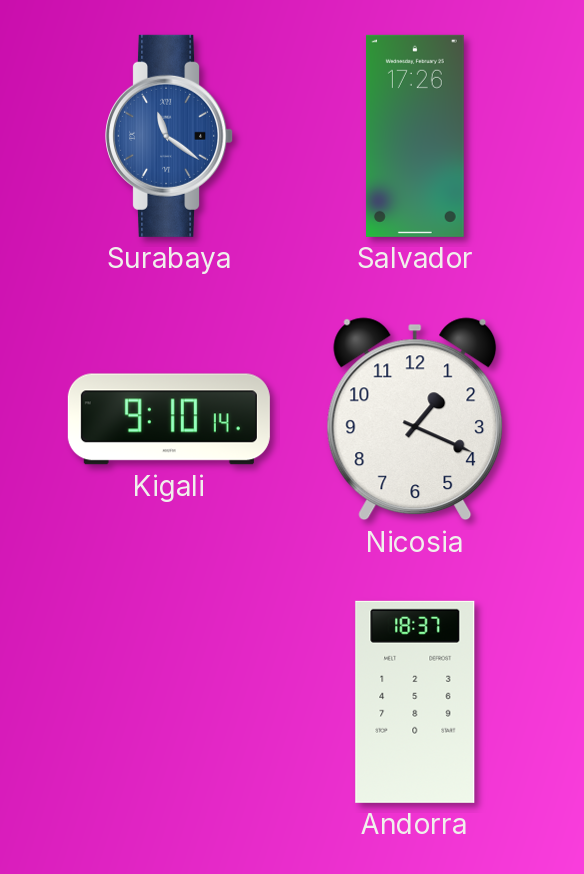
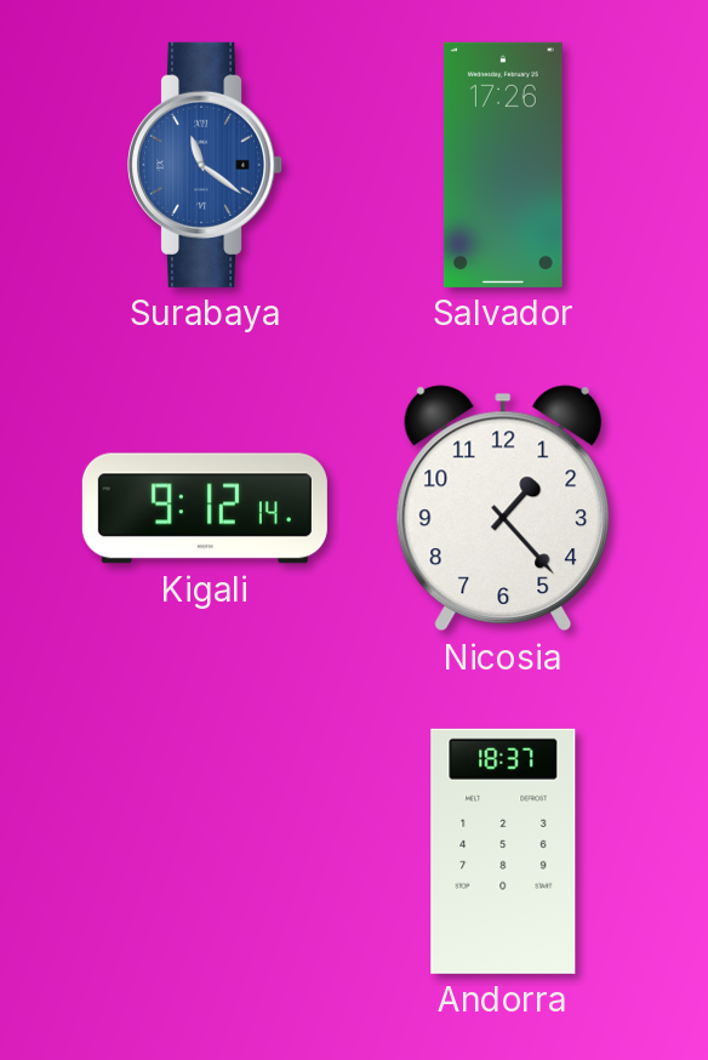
Kigali: 9:10 -> 9:12
Nicosia: 1:19 -> 1:23
